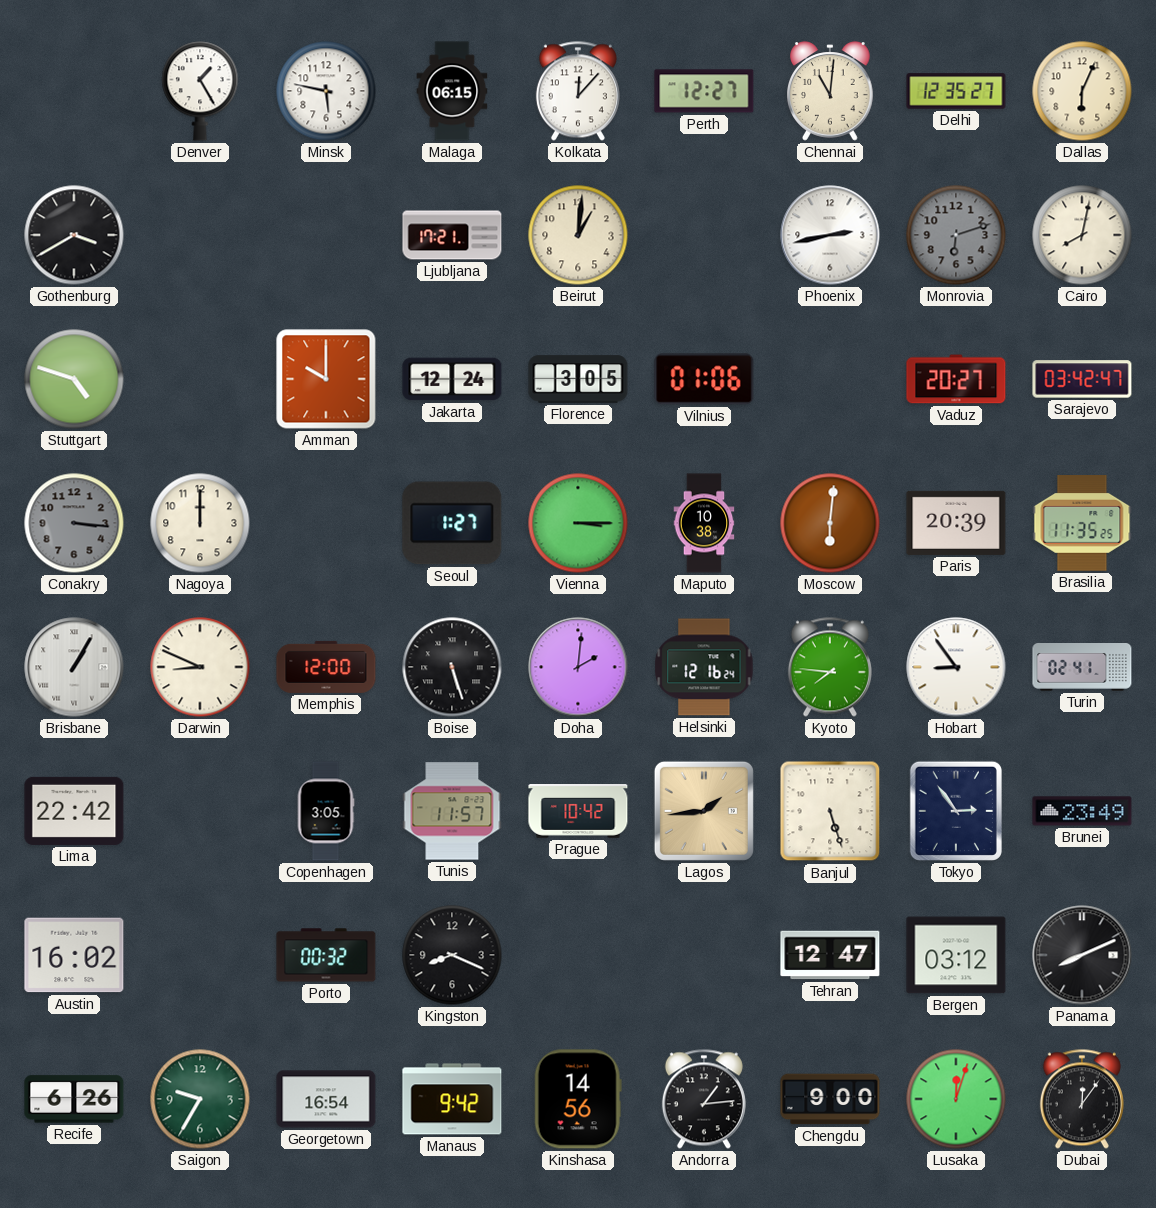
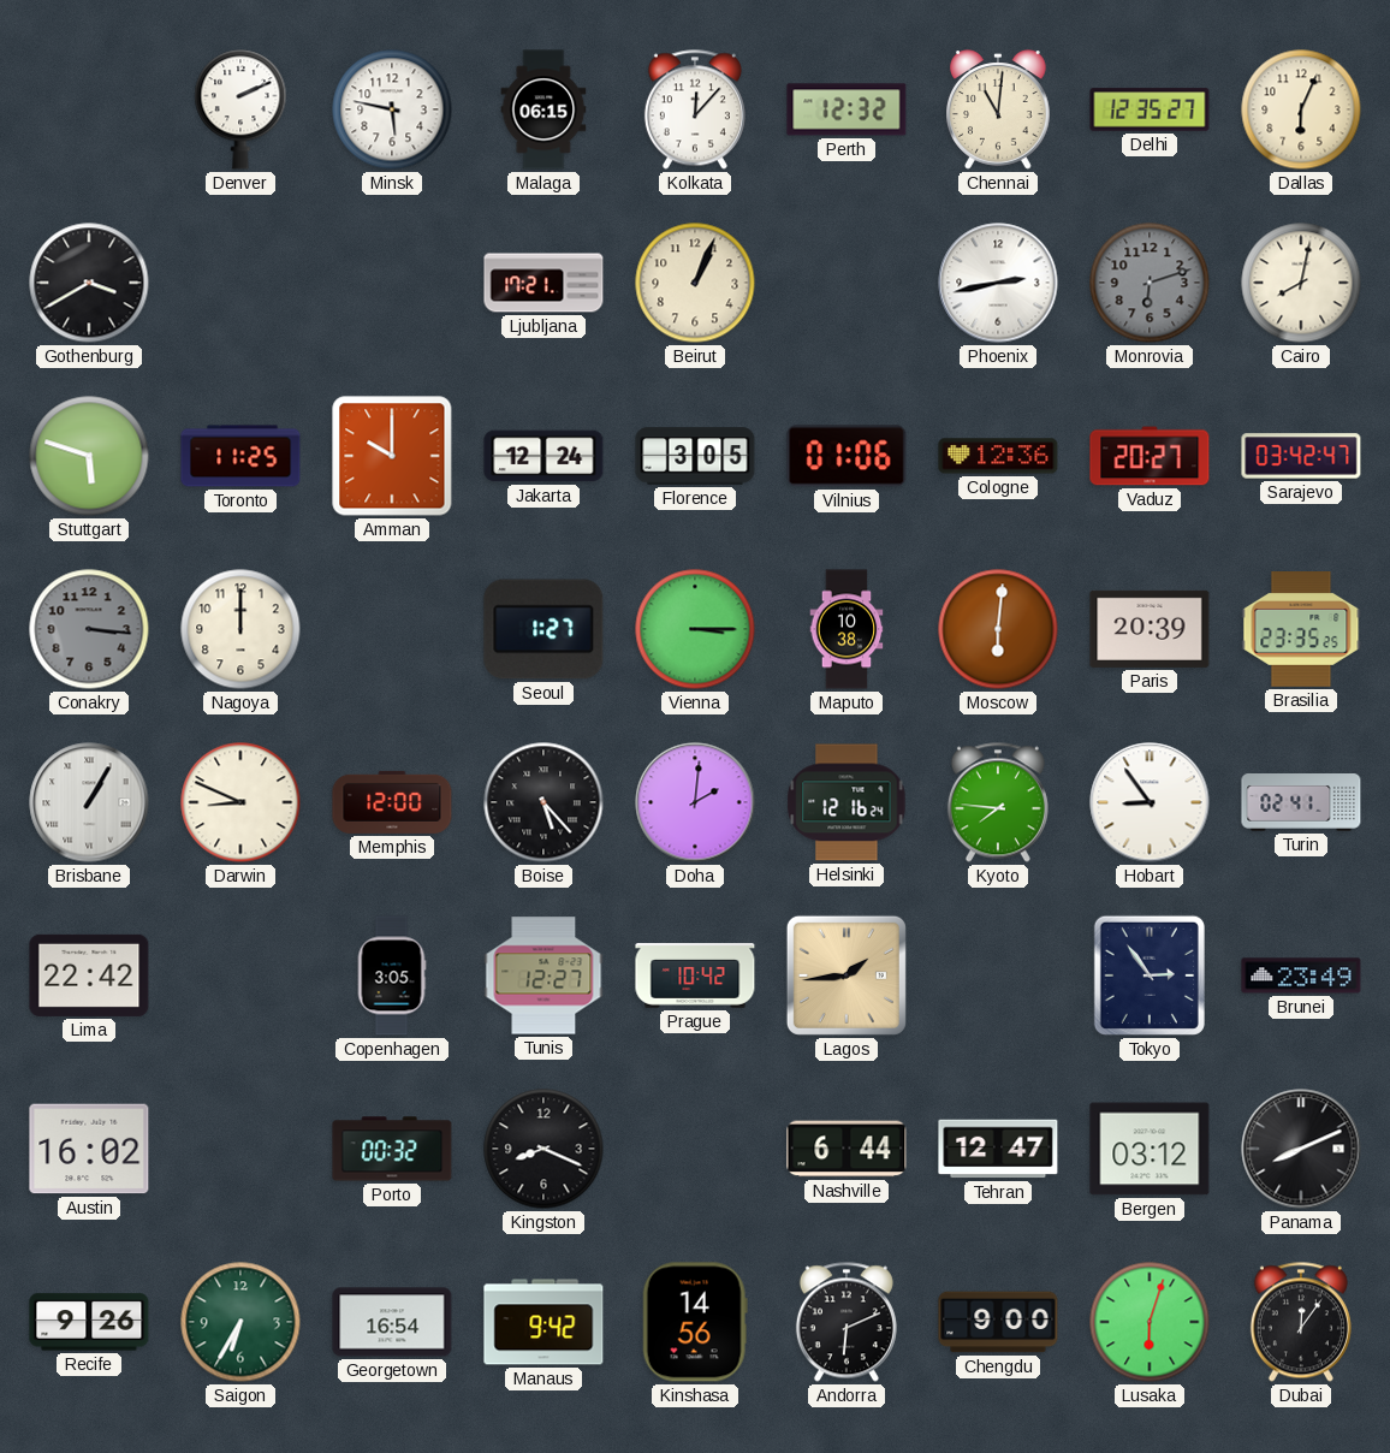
Denver: 1:25 -> 2:11
Perth: 12:27 -> 12:32
Beirut: 1:01 -> 1:04
Stuttgart: 4:48 -> 5:48
Toronto: none -> 11:25
Cologne: none -> 12:36
Brasilia: 11:35 -> 23:35
Boise: 5:27 -> 5:23
Tunis: 11:57 -> 12:27
Banjul: 5:27 -> none
Nashville: none -> 6:44
Recife: 6:26 -> 9:26
Saigon: 9:35 -> 6:35
Andorra: 1:14 -> 6:11
Lusaka: 12:03 -> 6:03
